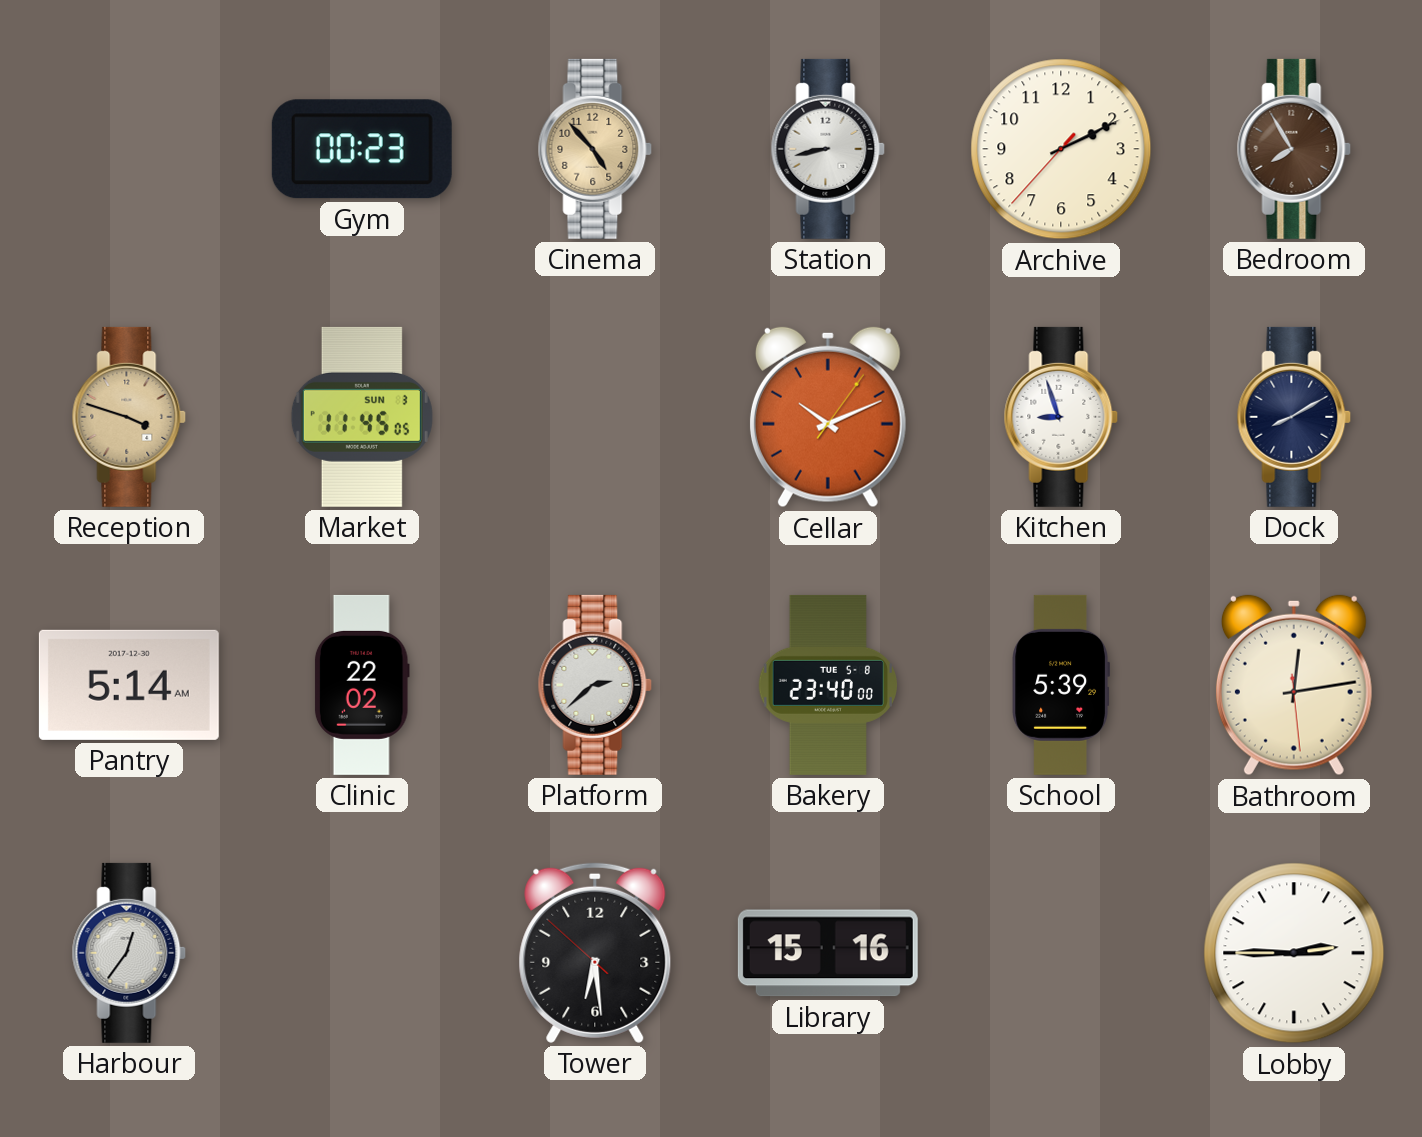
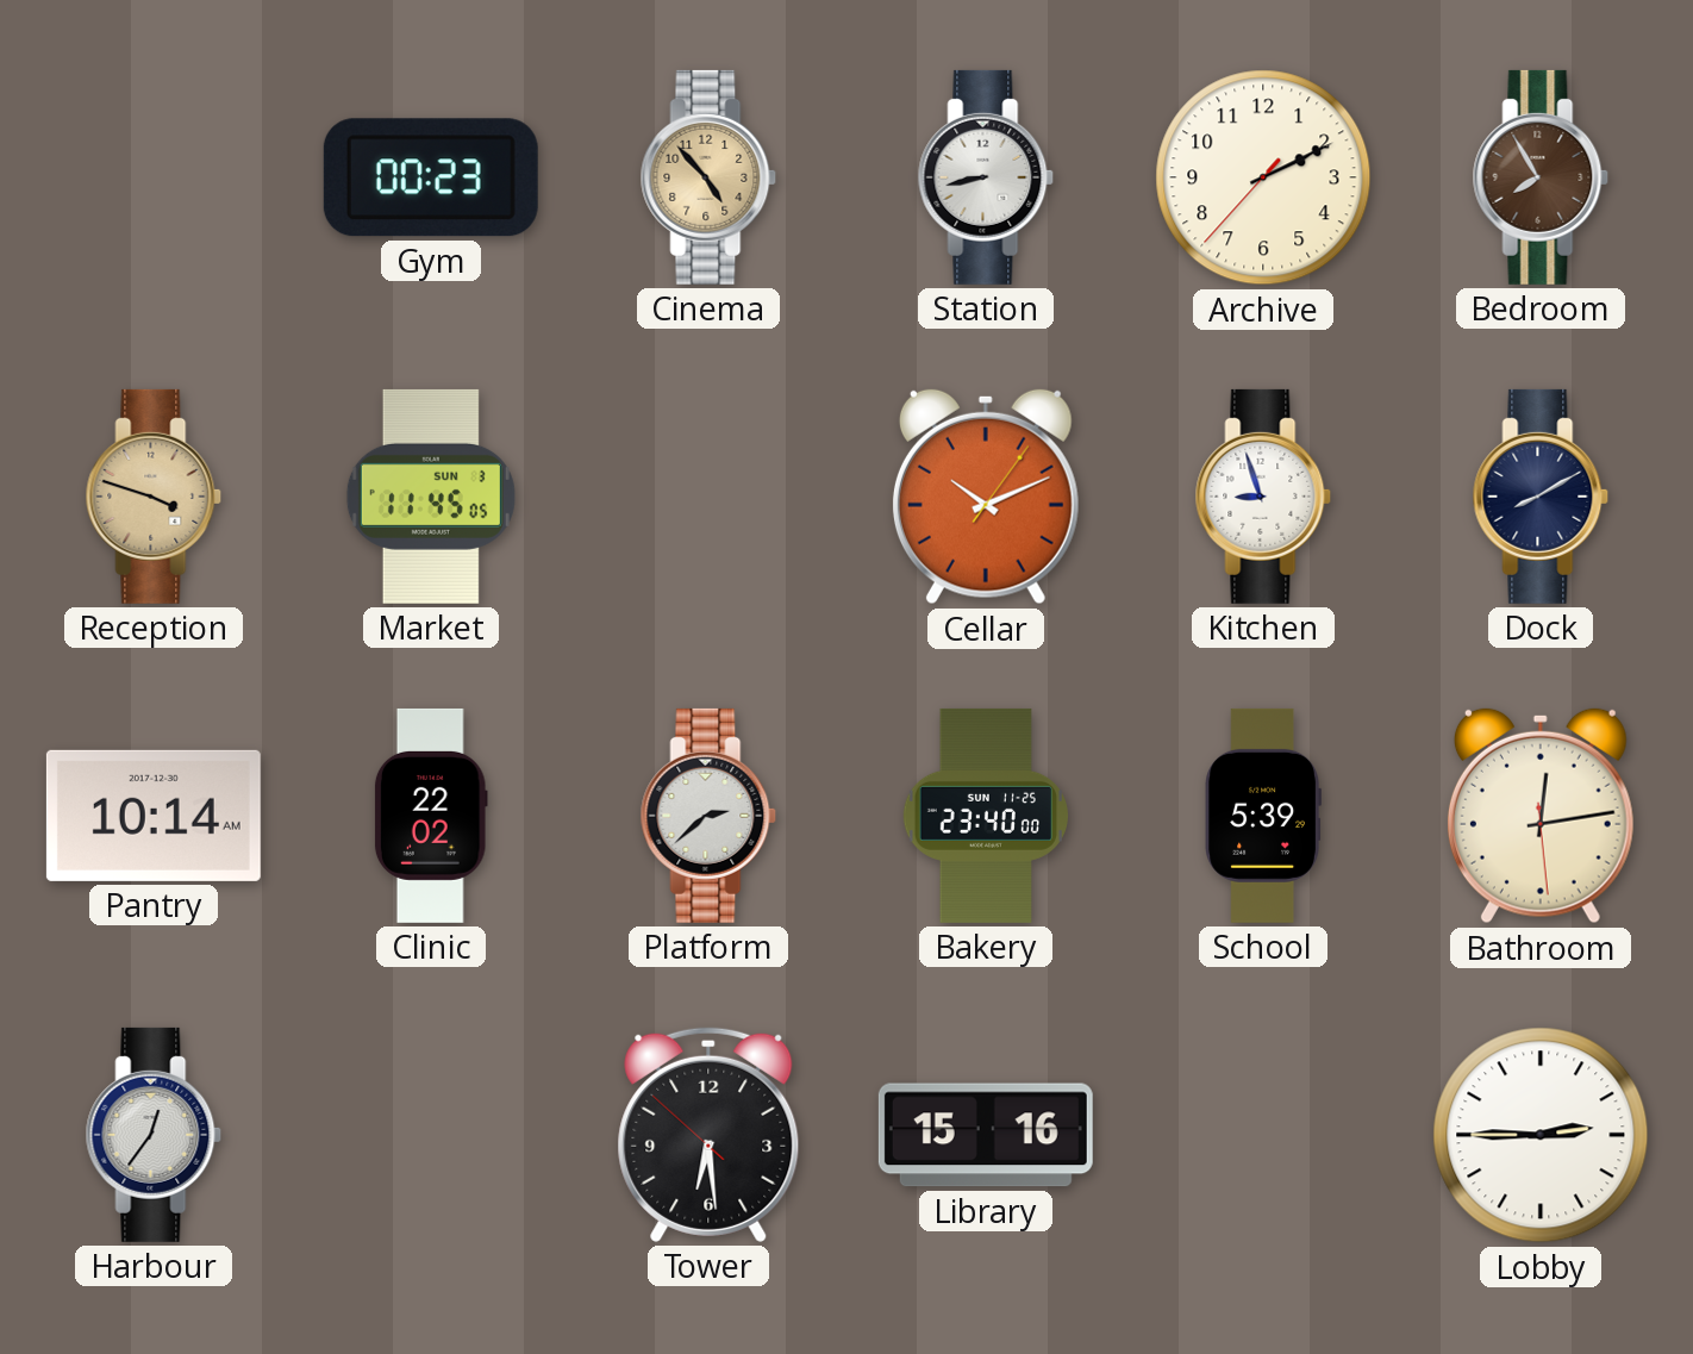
Pantry: 5:14 -> 10:14
Bakery date: TUE 5-8 -> SUN 11-25
